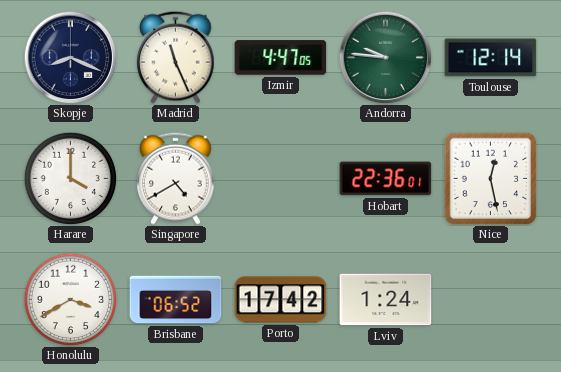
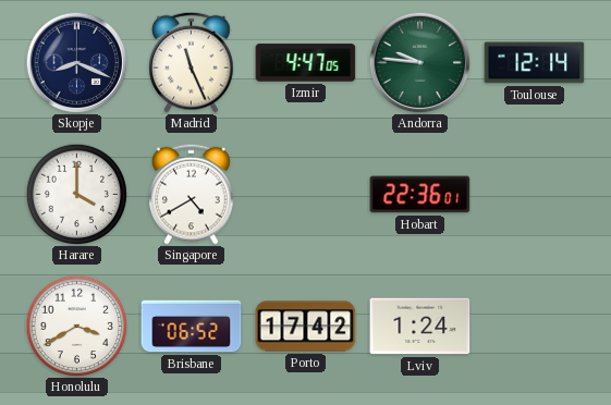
Nice: 12:28 -> none
